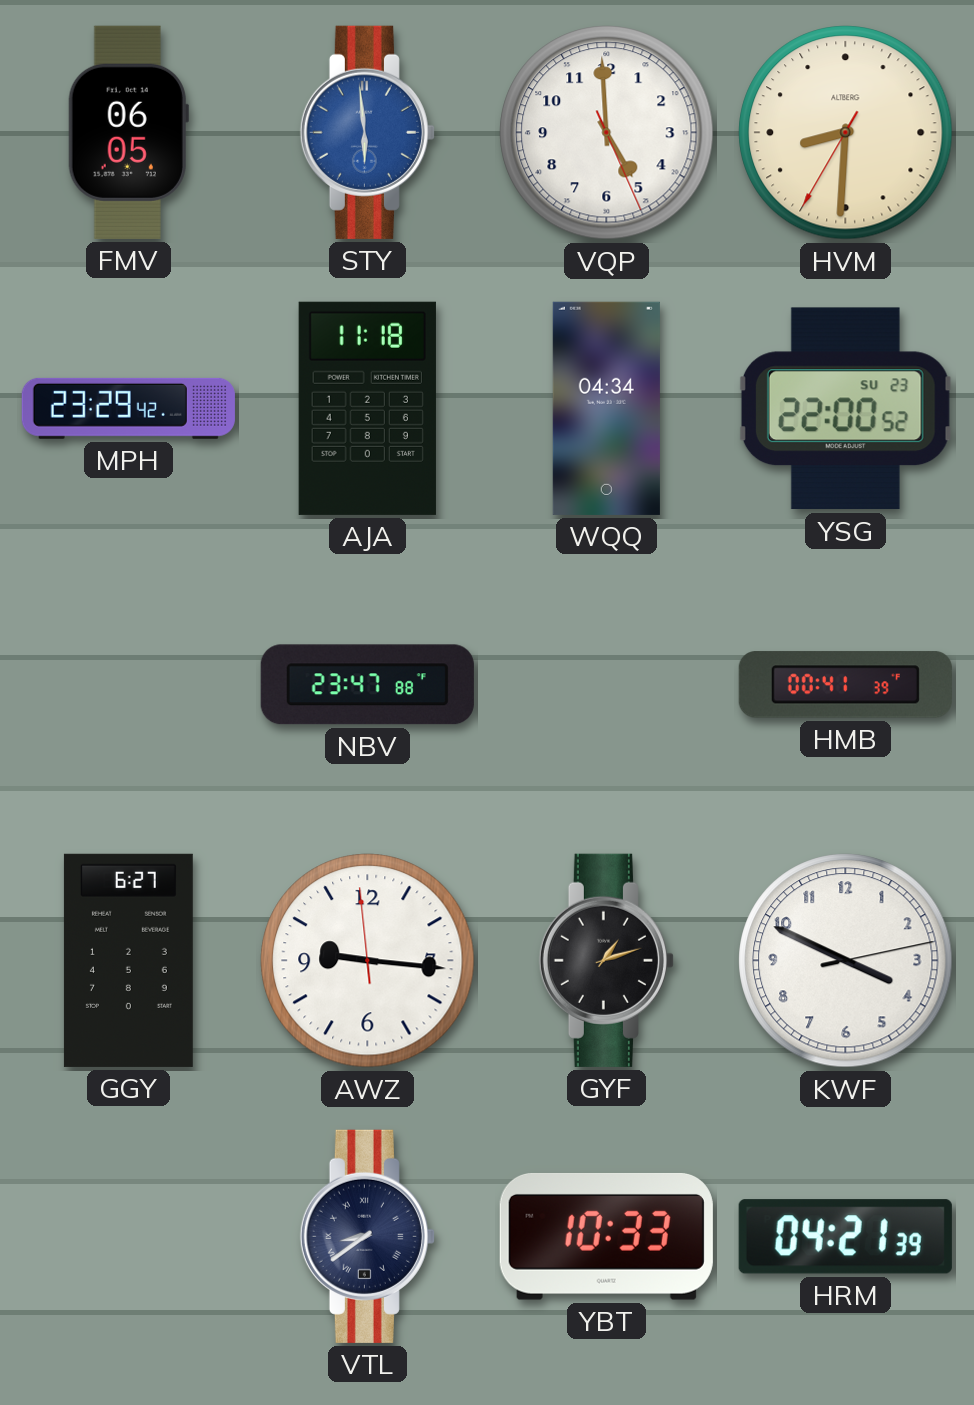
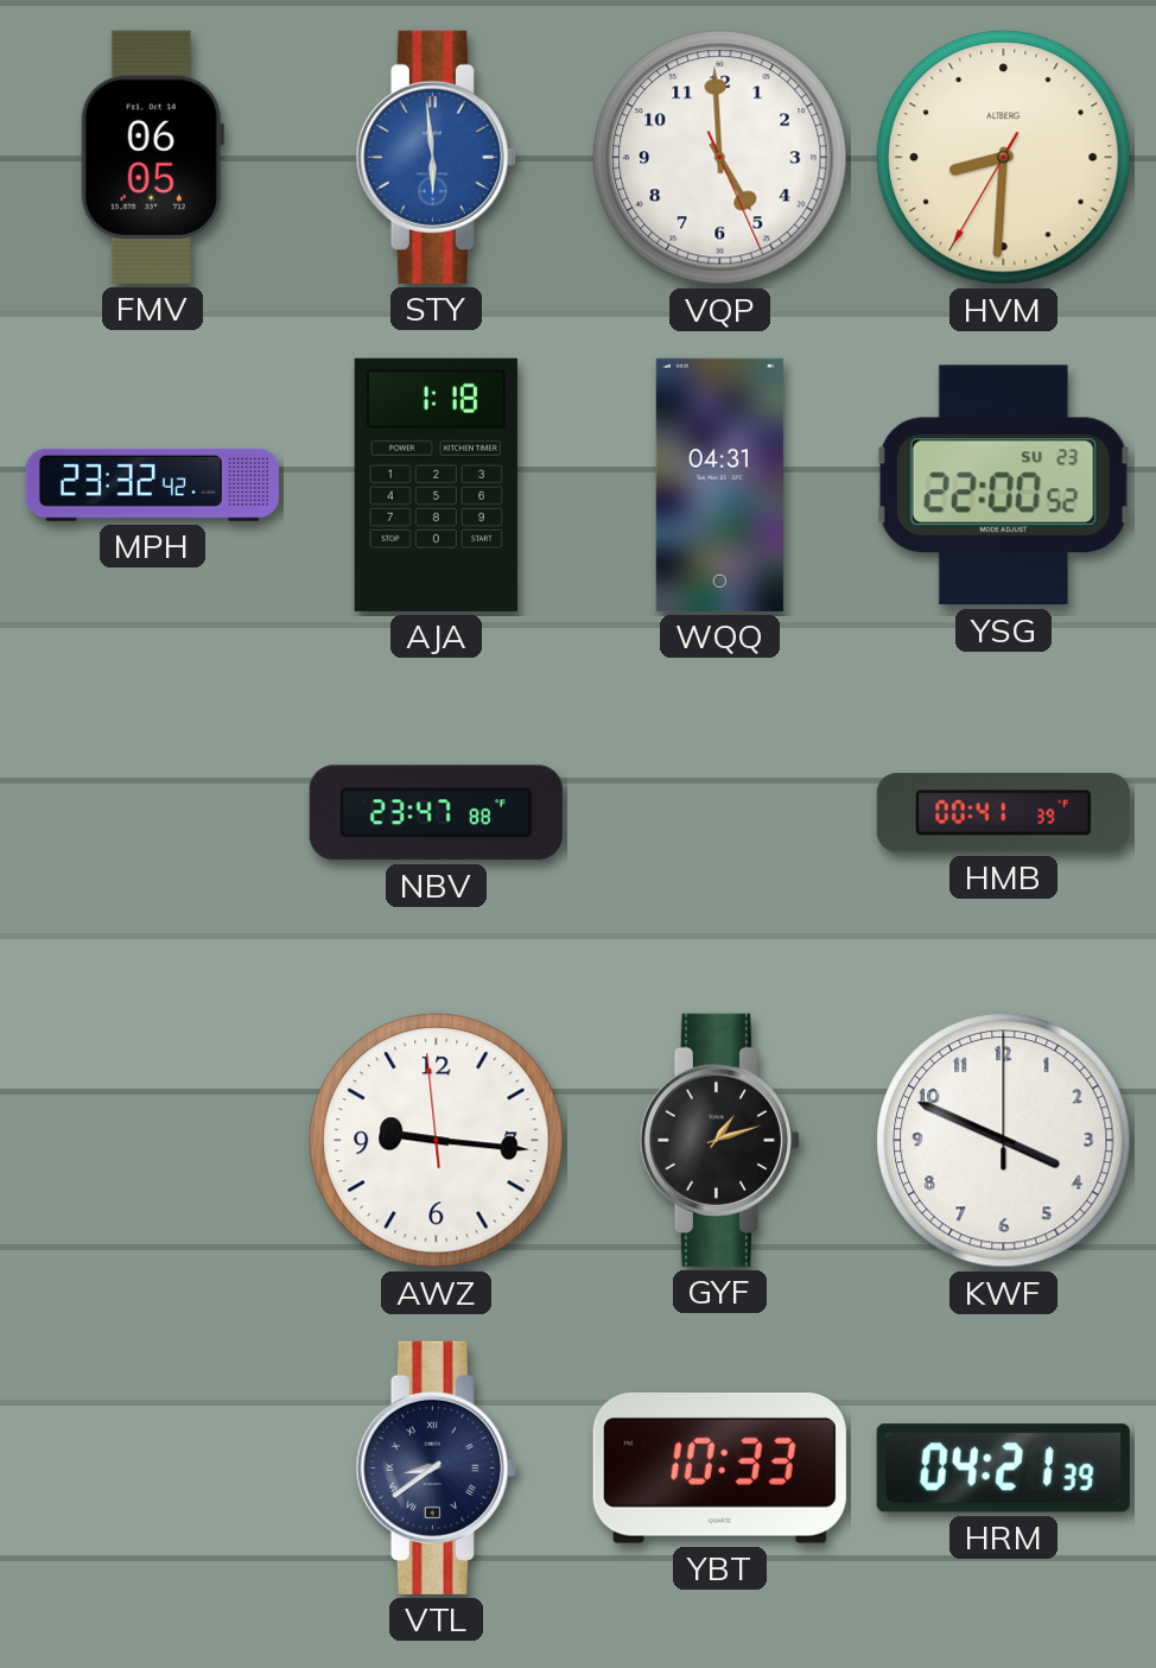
MPH: 23:29 -> 23:32
AJA: 11:18 -> 1:18
WQQ: 04:34 -> 04:31
GGY: 6:27 -> none
KWF: 3:49:13 -> 3:49:00
